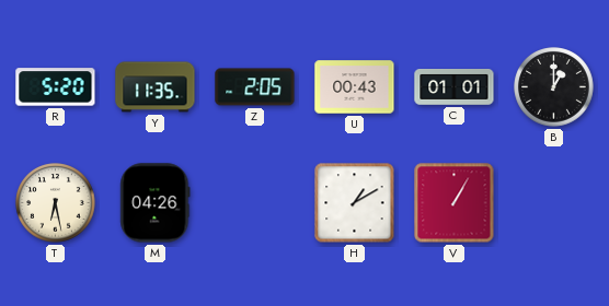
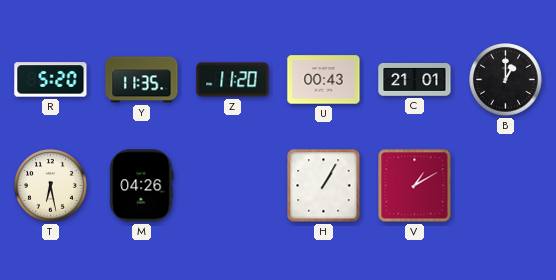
Z: 2:05 -> 11:20
C: 01:01 -> 21:01
H: 1:10 -> 1:05
V: 1:05 -> 1:10
